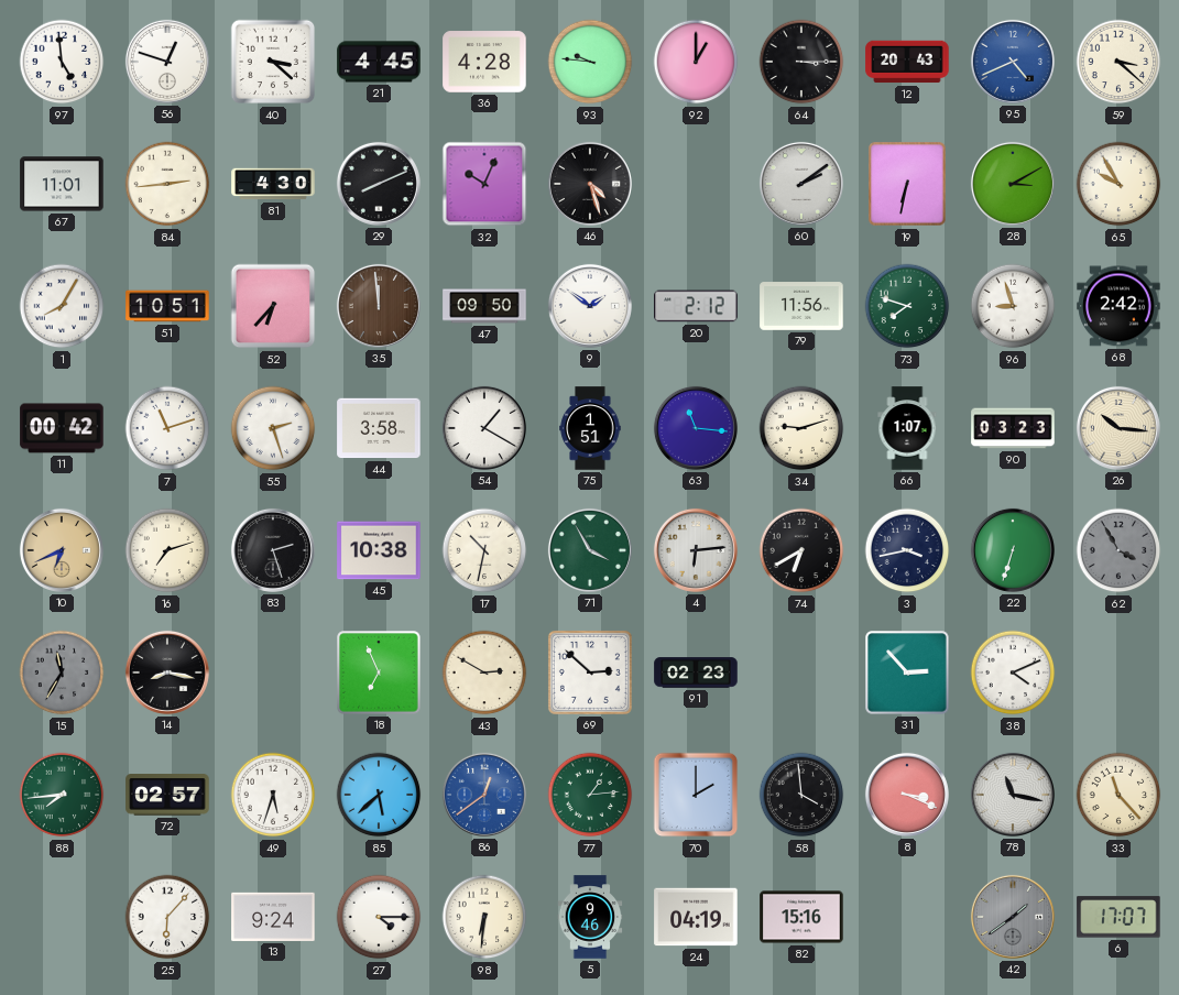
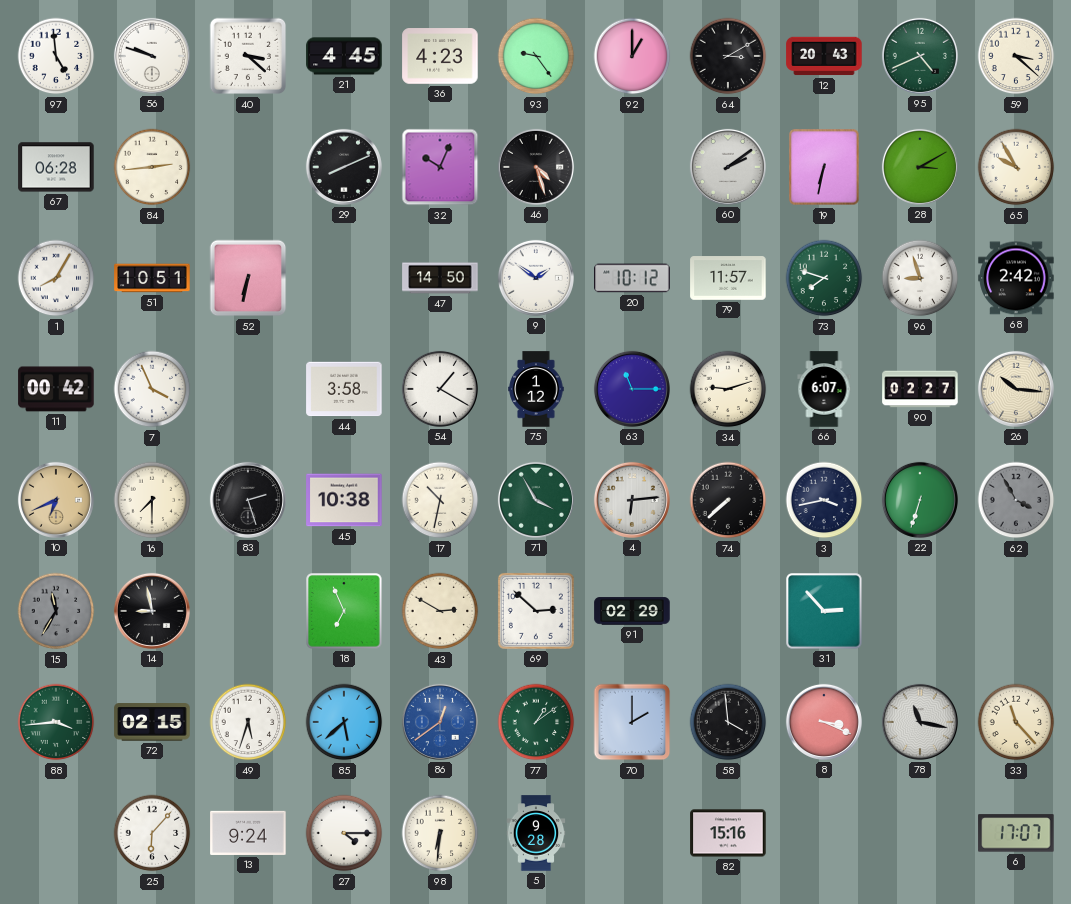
56: 12:48 -> 9:48
36: 4:28 -> 4:23
93: 9:46 -> 9:24
64: 3:15 -> 3:10
95 dial: blue -> green
67: 11:01 -> 06:28
81: 4:30 -> none
52: 6:37 -> 6:32
35: 11:59 -> none
47: 09:50 -> 14:50
20: 2:12 -> 10:12
79: 11:56 -> 11:57
7: 11:12 -> 3:56
55: 2:27 -> none
75: 1:51 -> 1:12
63: 11:16 -> 11:15
66: 1:07 -> 6:07
90: 03:23 -> 02:27
16: 7:12 -> 7:30
74: 6:40 -> 7:38
14: 8:17 -> 8:58
91: 02:23 -> 02:29
38: 4:11 -> none
88: 7:44 -> 3:44
72: 02:57 -> 02:15
77: 1:14 -> 1:09
5: 9:46 -> 9:28
24: 04:19 -> none
42: 1:39 -> none
